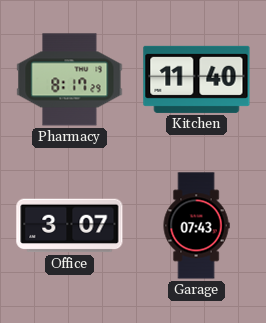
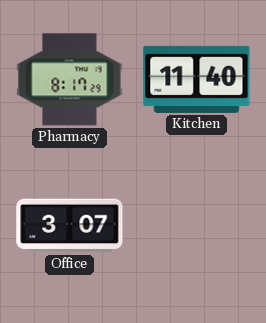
Garage: 07:43 -> none
